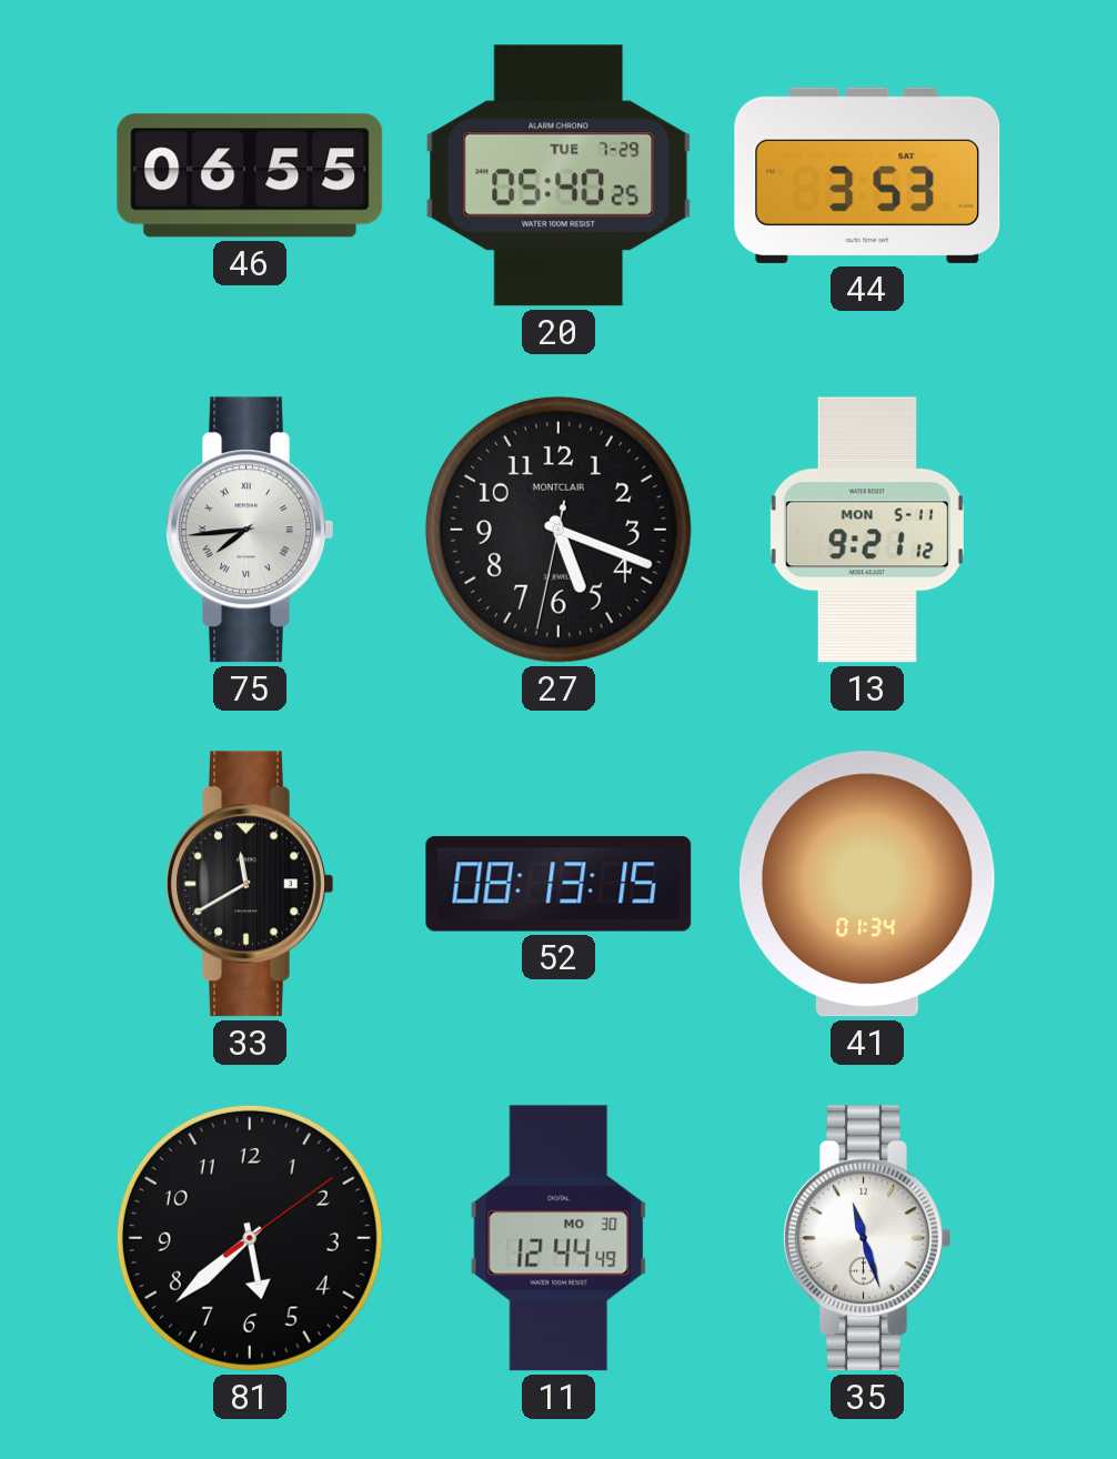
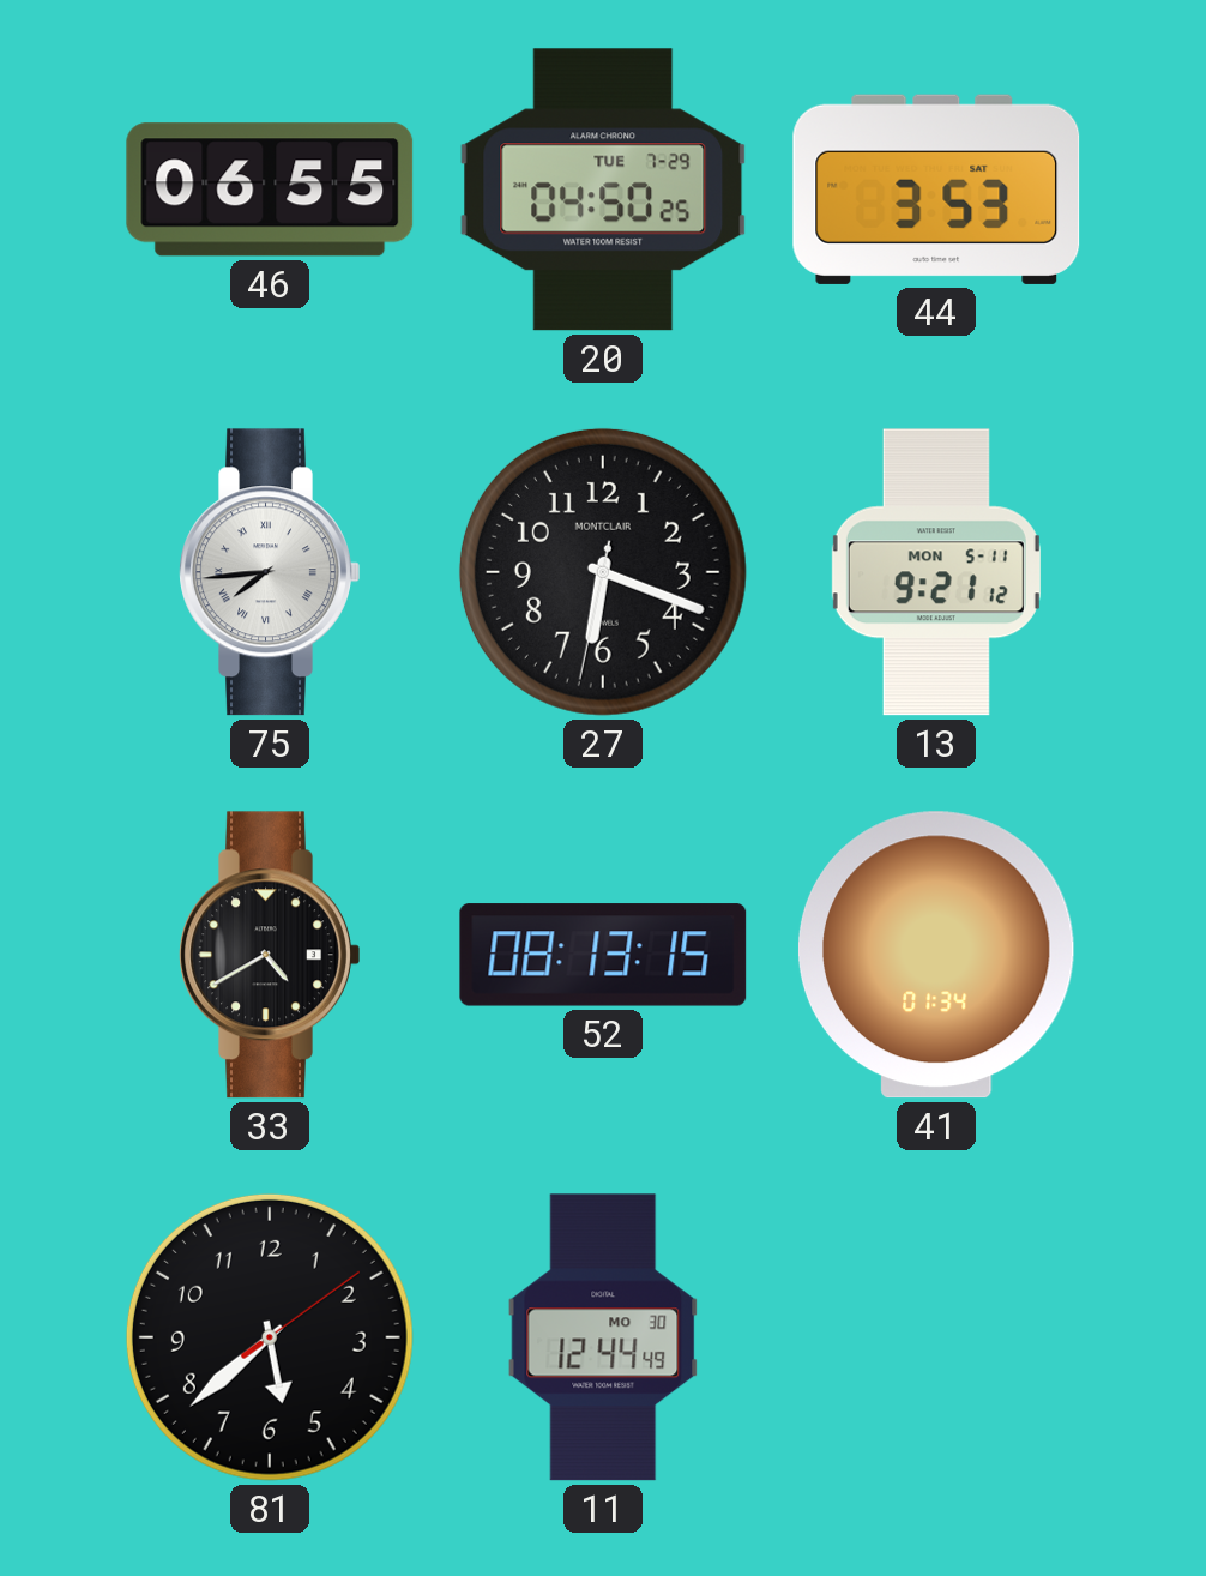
20: 05:40 -> 04:50
27: 5:18 -> 6:18
33: 11:40 -> 4:40
35: 11:27 -> none
